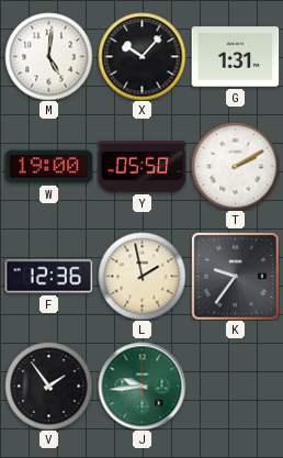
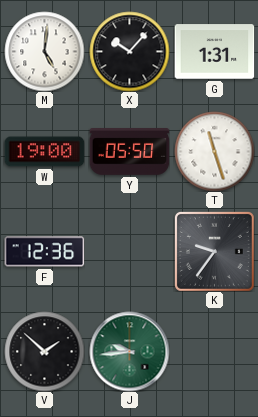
T: 2:10 -> 11:27
L: 1:58 -> none
V: 1:54 -> 1:52
